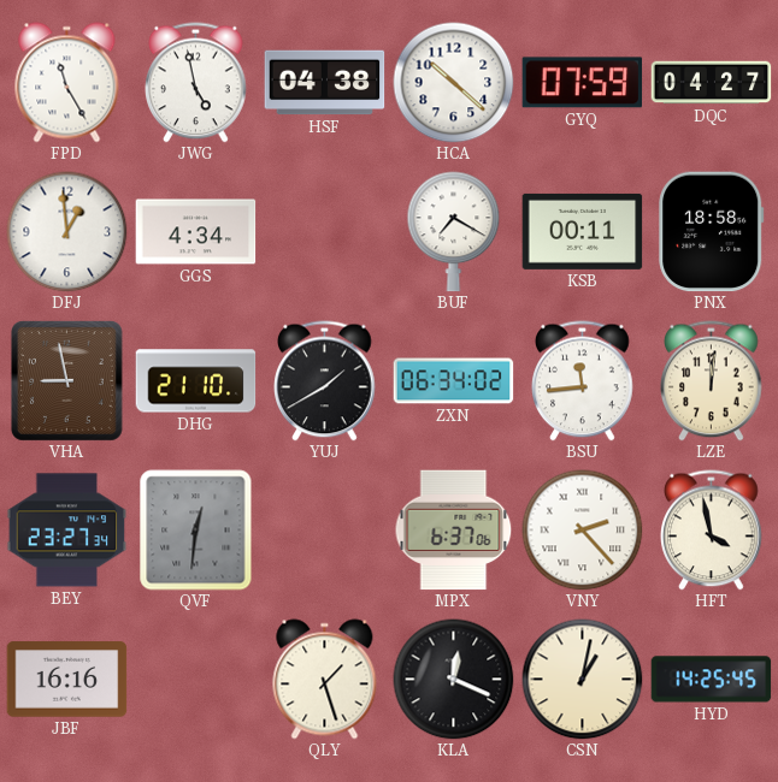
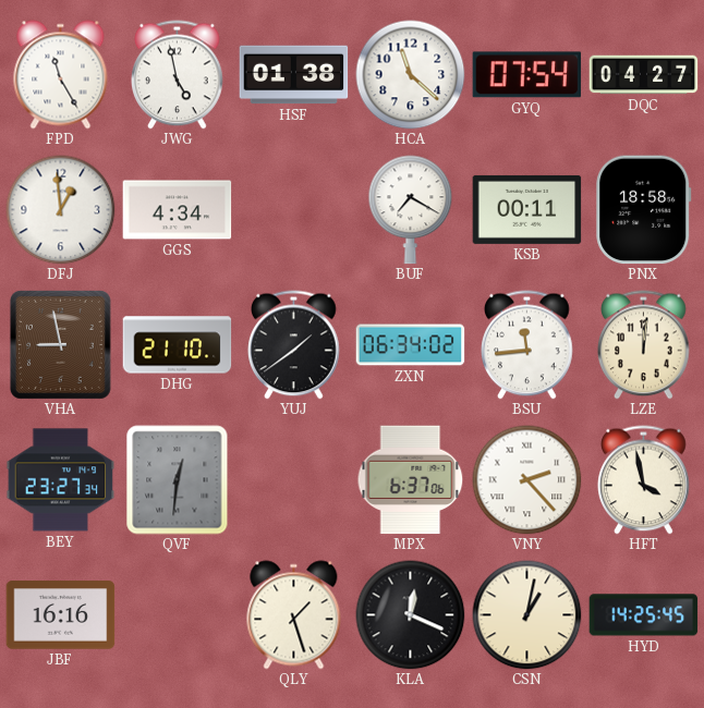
HSF: 04:38 -> 01:38
HCA: 10:22 -> 11:22
GYQ: 07:59 -> 07:54
YUJ: 1:40 -> 1:39
